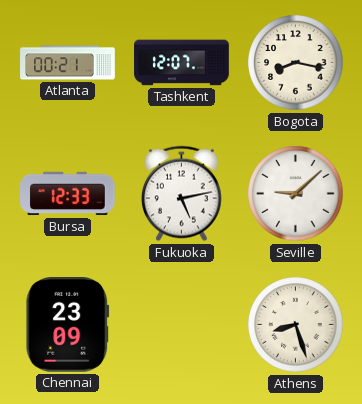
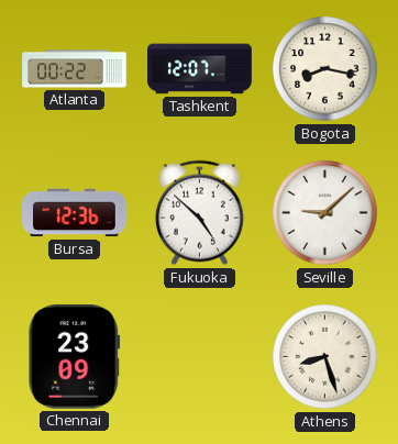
Atlanta: 00:21 -> 00:22
Bursa: 12:33 -> 12:36
Fukuoka: 5:13 -> 4:52
